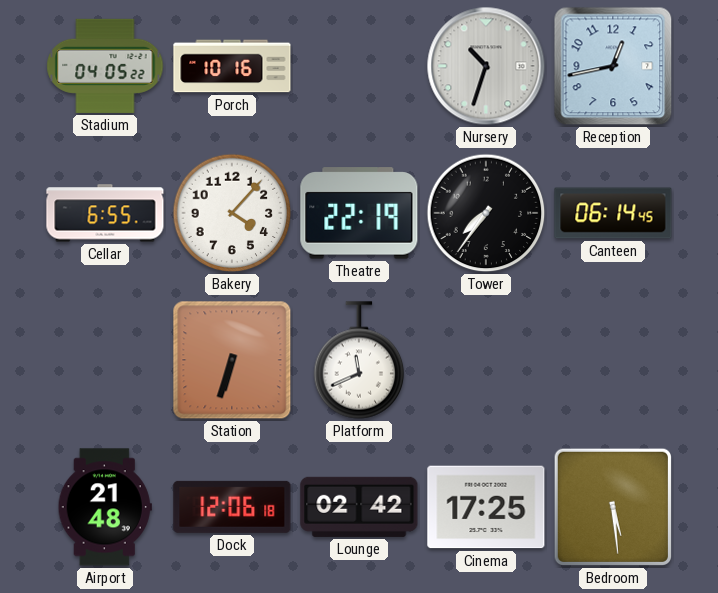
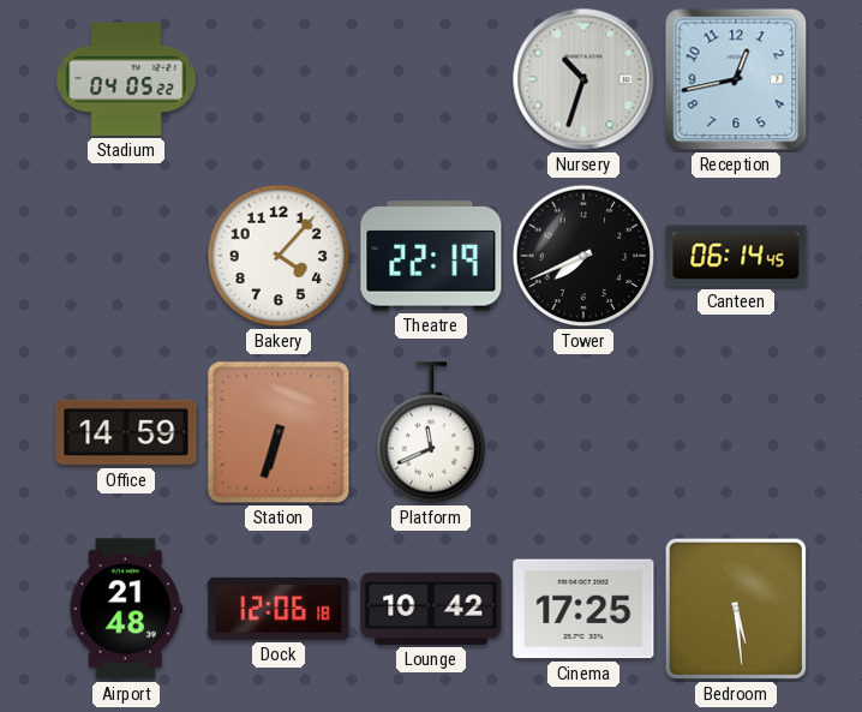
Porch: 10:16 -> none
Cellar: 6:55 -> none
Tower: 7:36 -> 7:41
Office: none -> 14:59
Lounge: 02:42 -> 10:42
